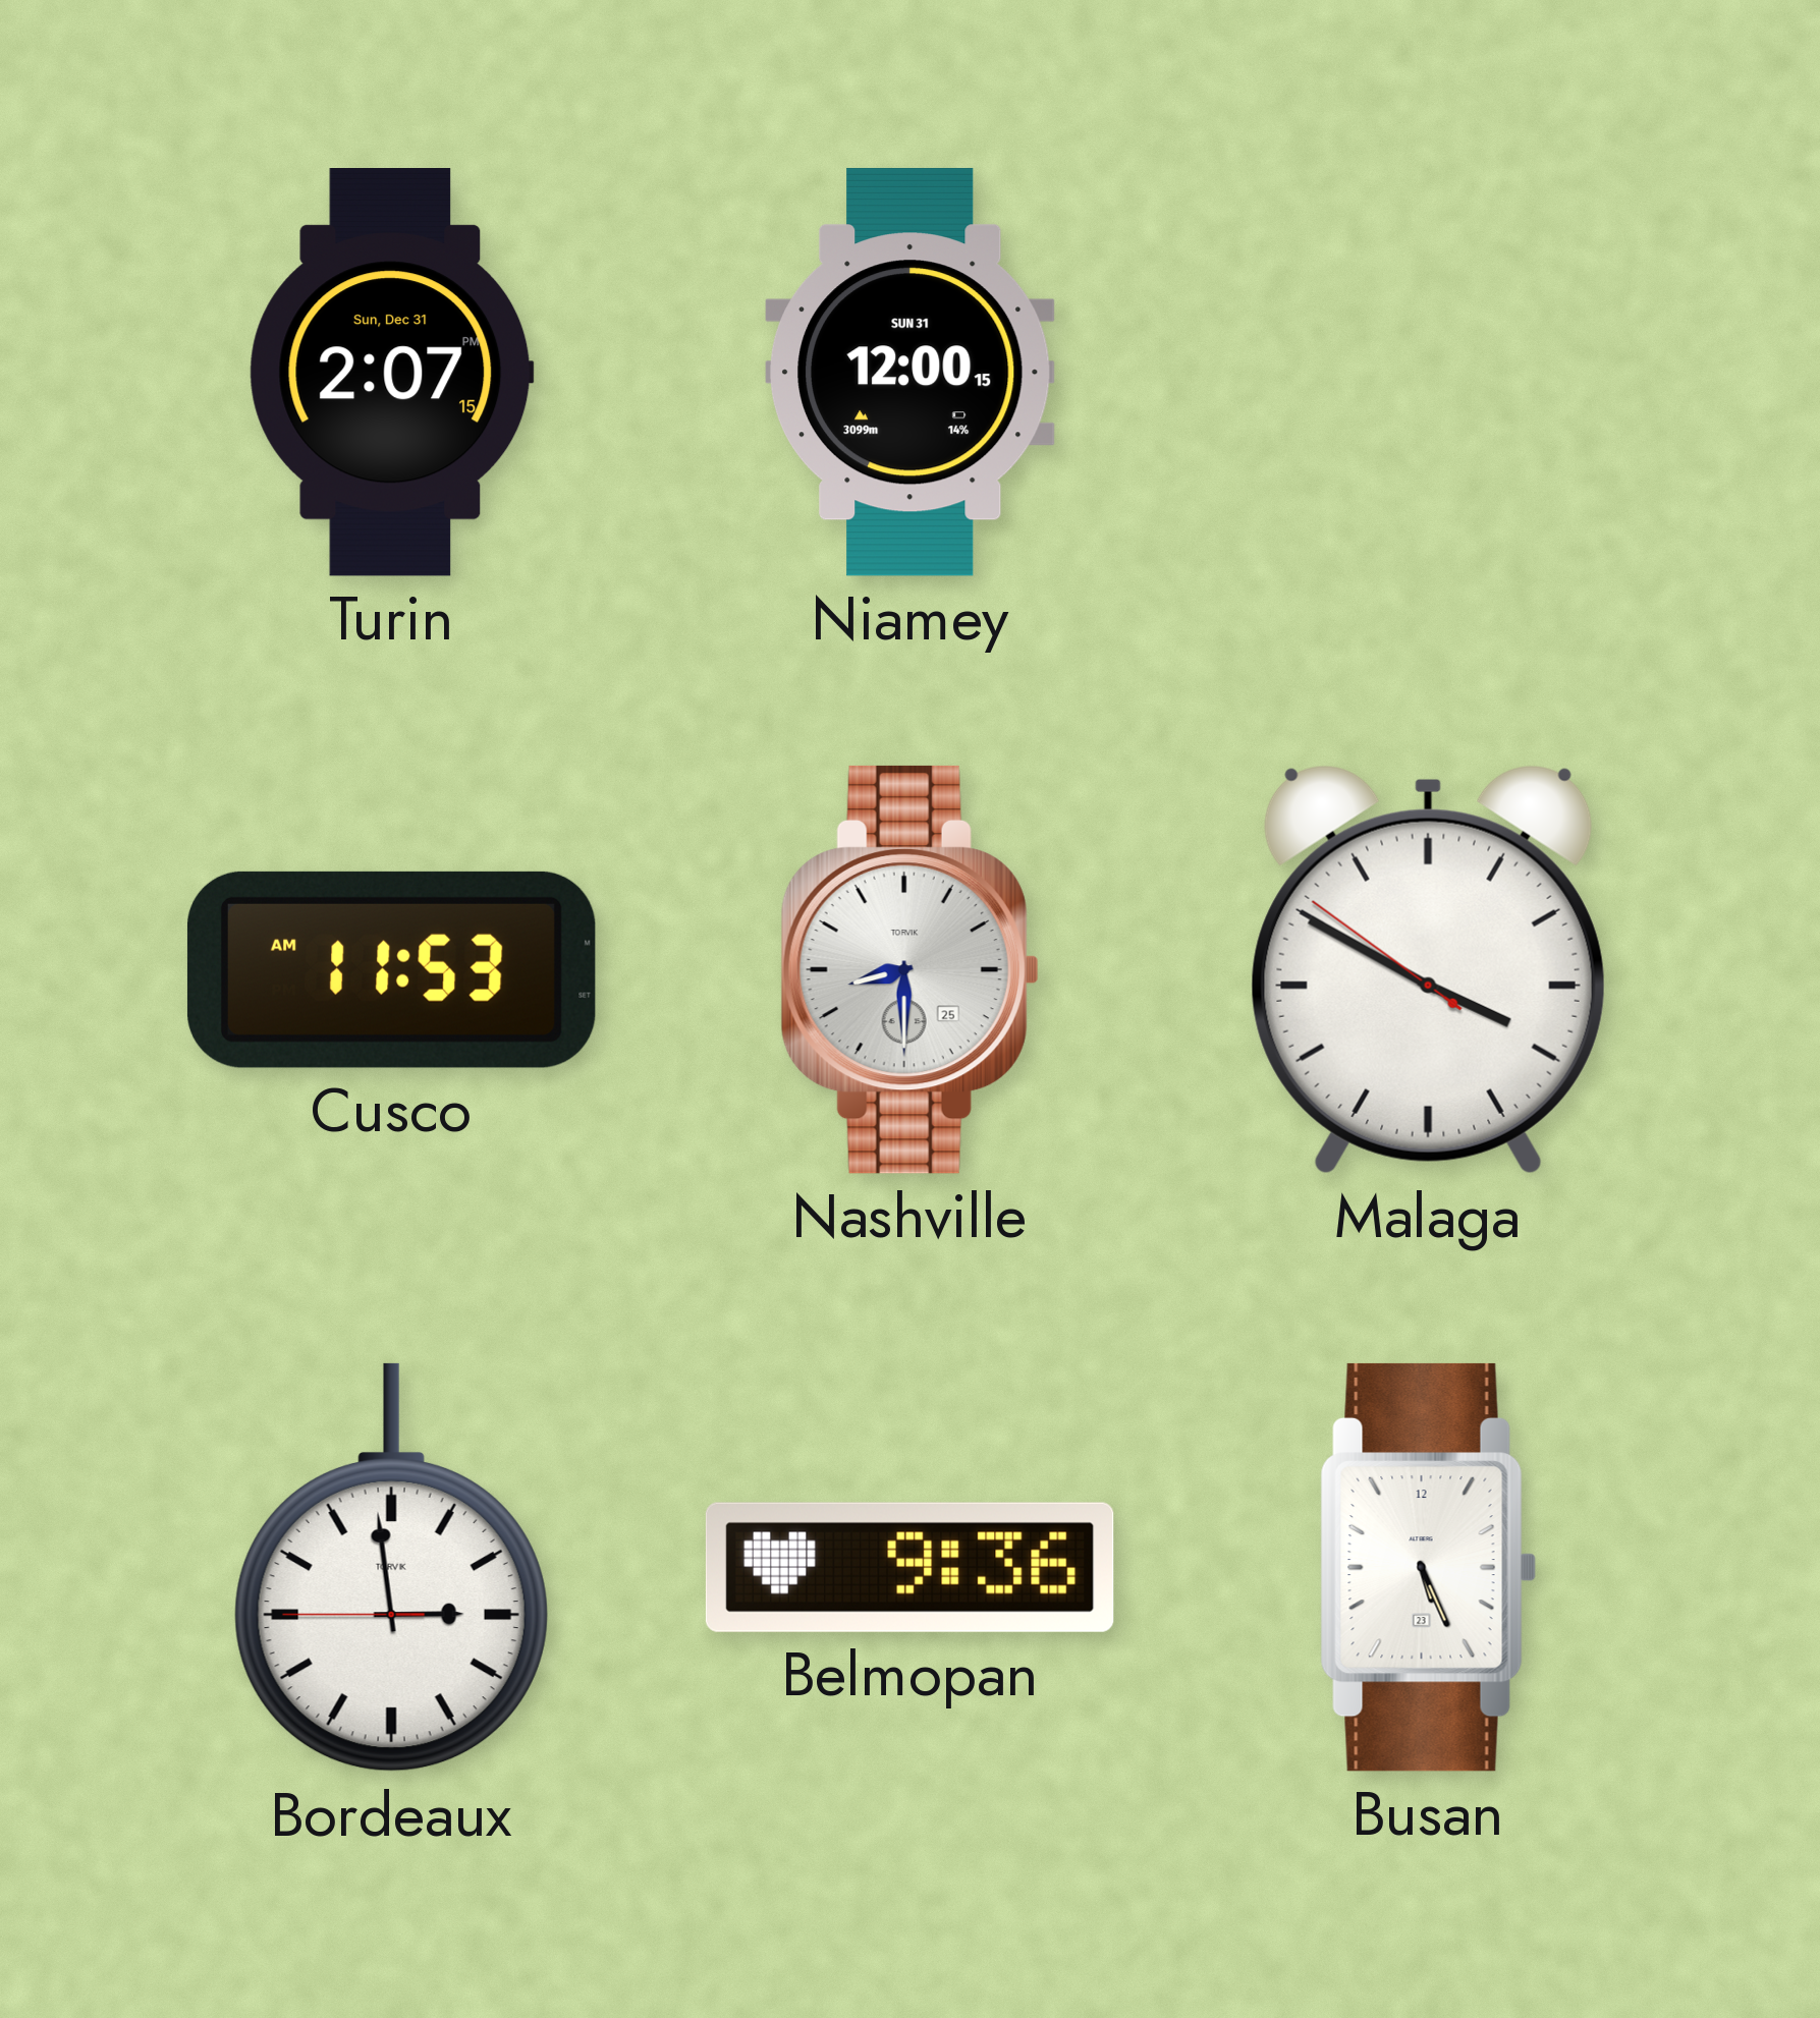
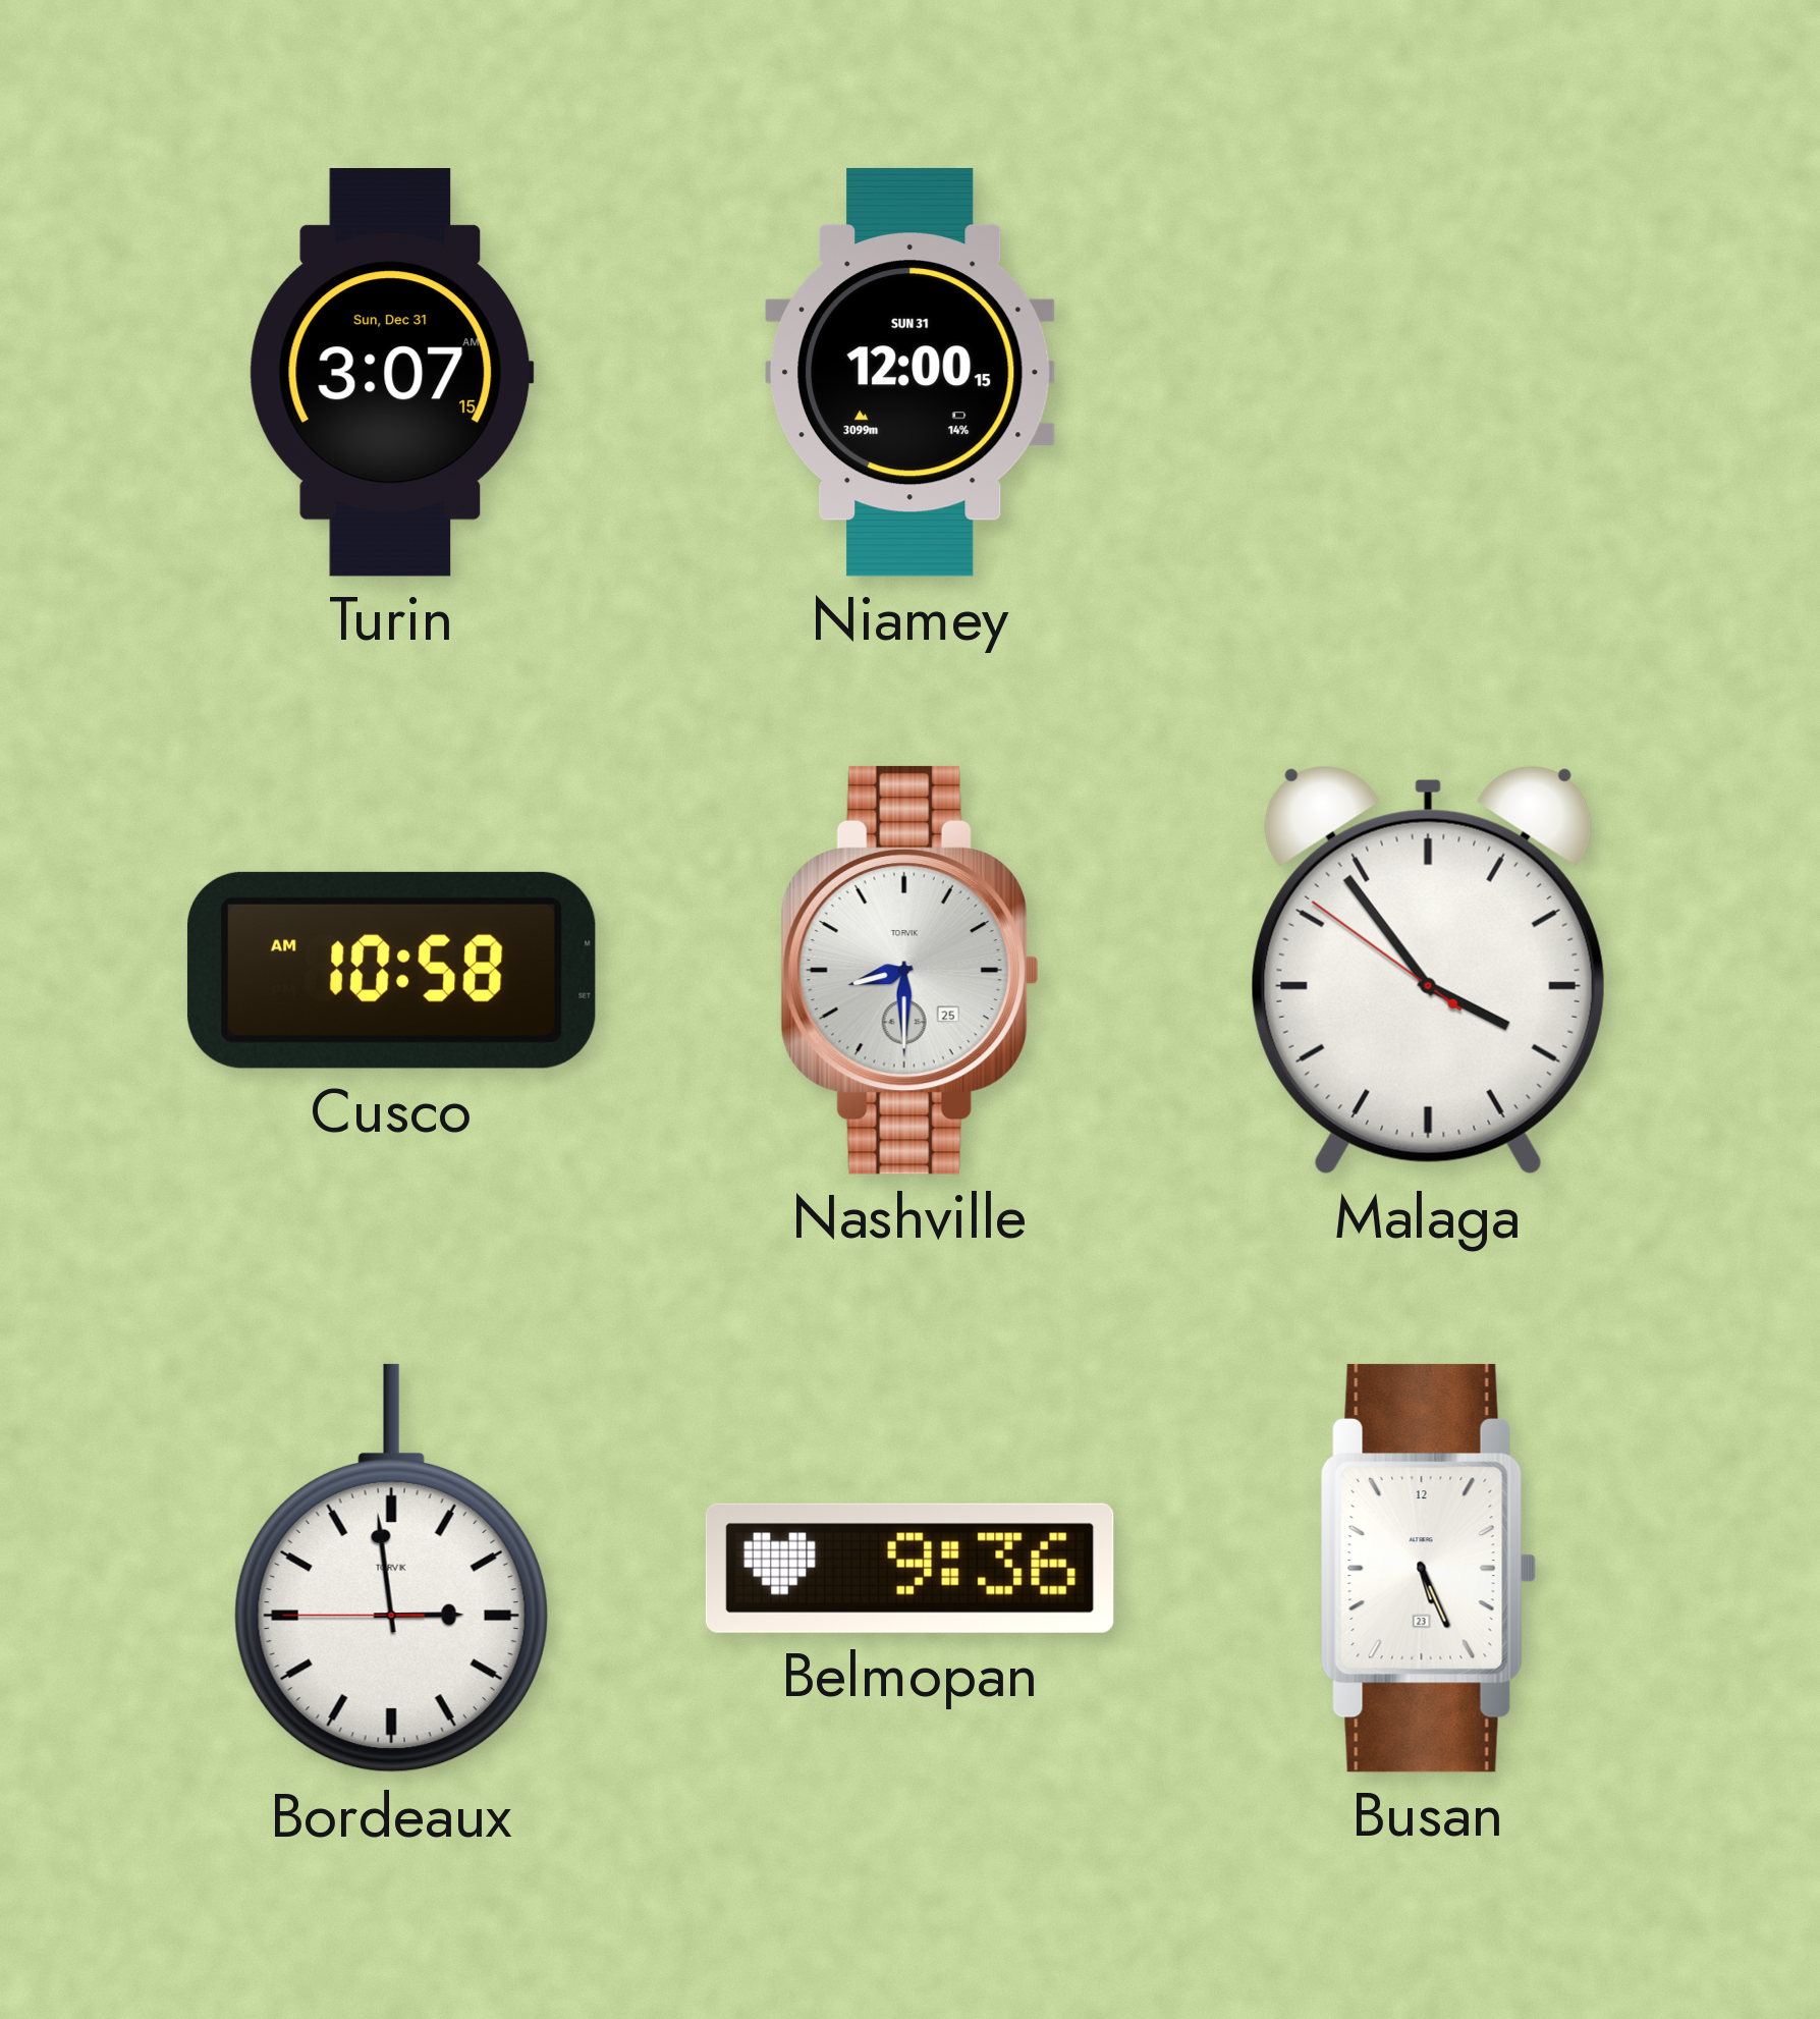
Turin: 2:07 -> 3:07
Cusco: 11:53 -> 10:58
Malaga: 3:49 -> 3:53
